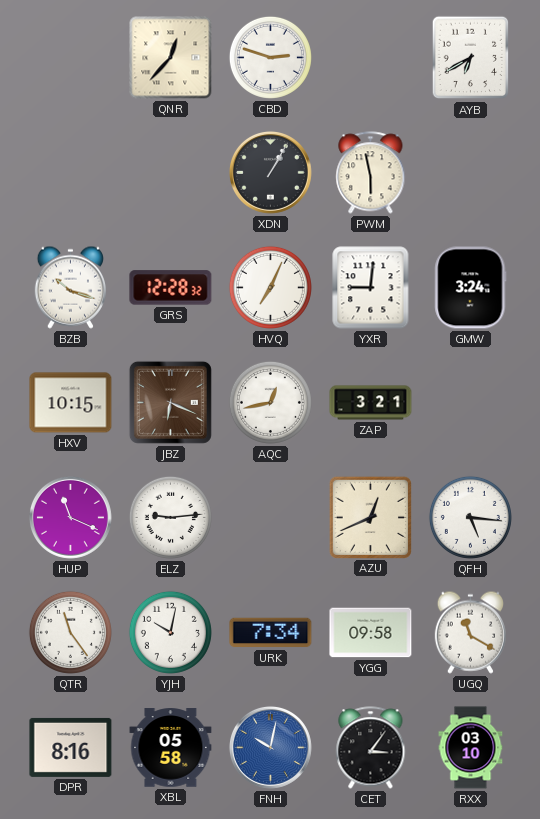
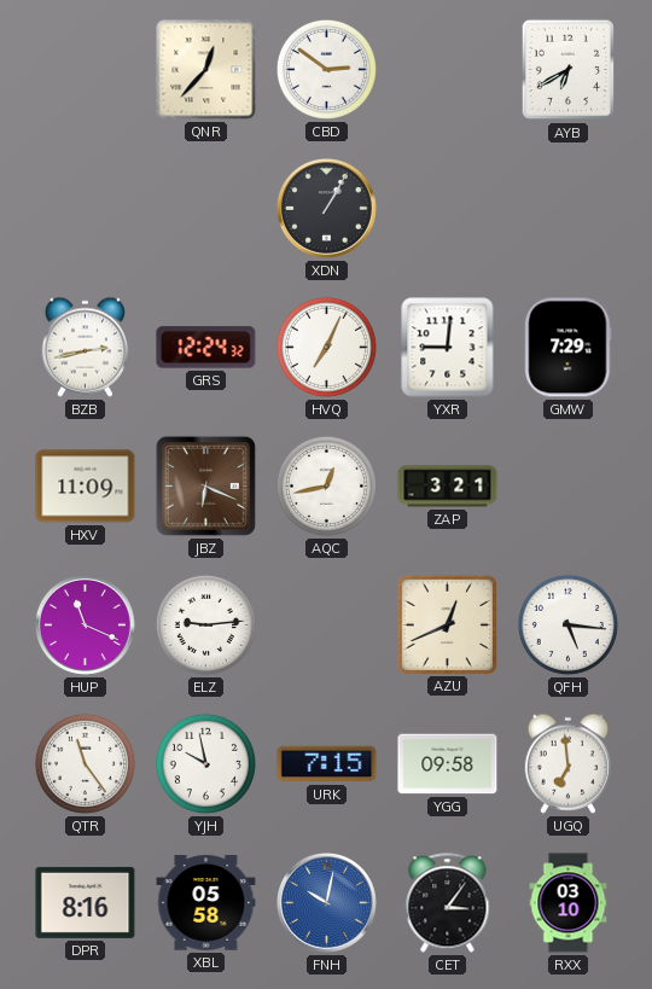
CBD: 2:48 -> 2:51
PWM: 5:58 -> none
BZB: 10:18 -> 2:43
GRS: 12:28 -> 12:24
GMW: 3:24 -> 7:29
HXV: 10:15 -> 11:09
YJH: 10:02 -> 9:58
URK: 7:34 -> 7:15
UGQ: 11:20 -> 6:59
